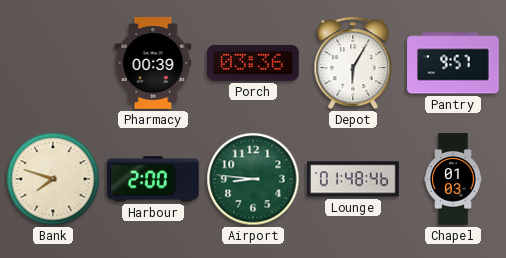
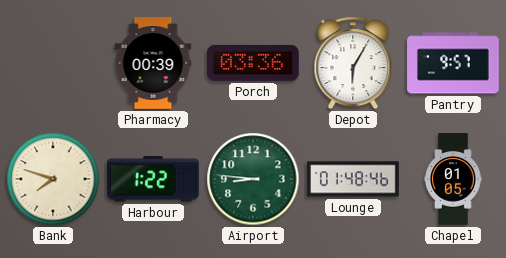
Harbour: 2:00 -> 1:22
Chapel: 01:03 -> 01:05
